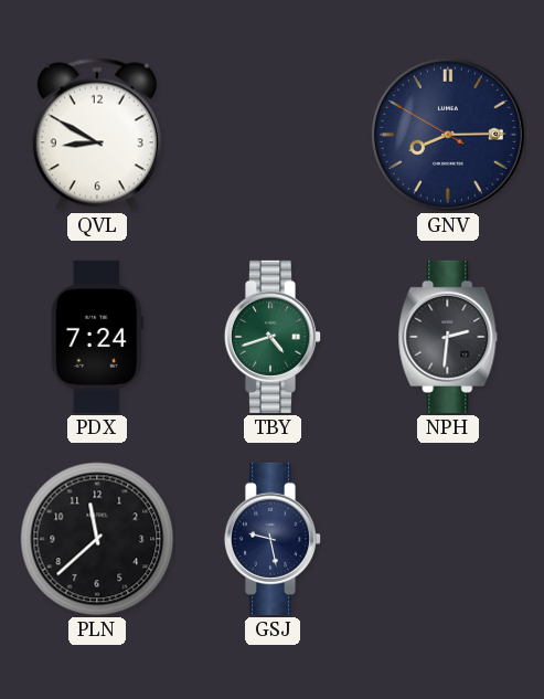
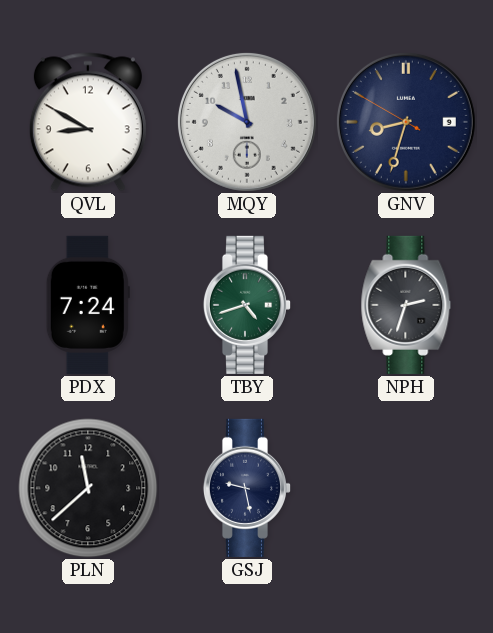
MQY: none -> 9:58
GNV: 8:14 -> 8:32
NPH: 2:31 -> 2:33
